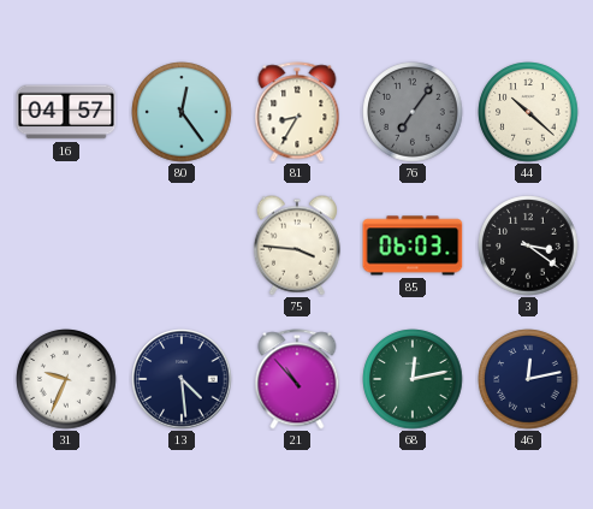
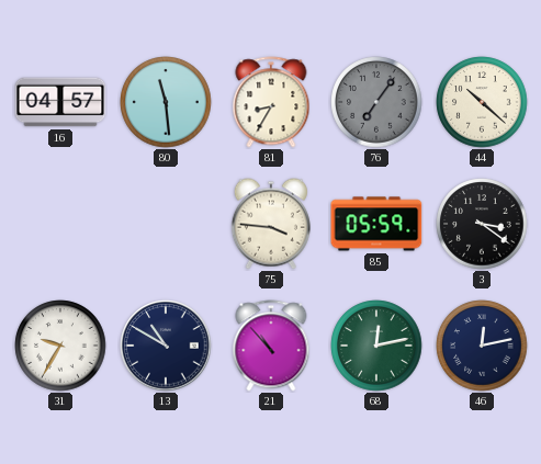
80: 12:24 -> 11:29
85: 06:03 -> 05:59
31: 9:34 -> 9:35
13: 4:29 -> 10:50
